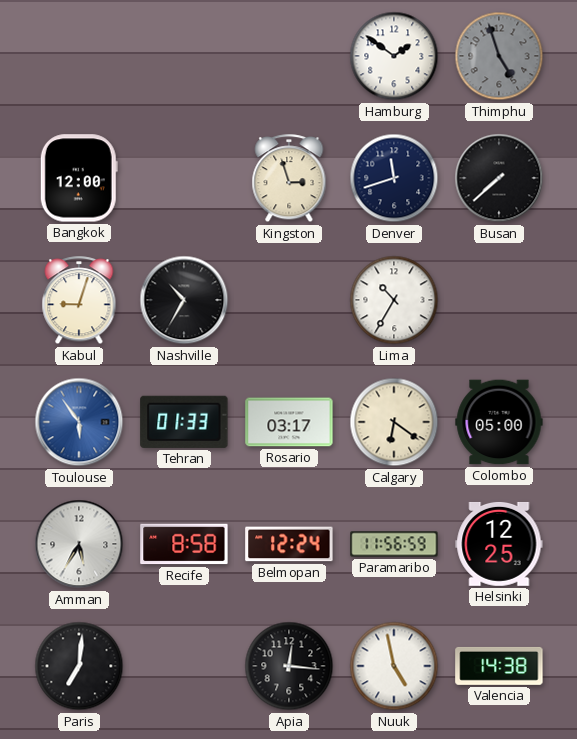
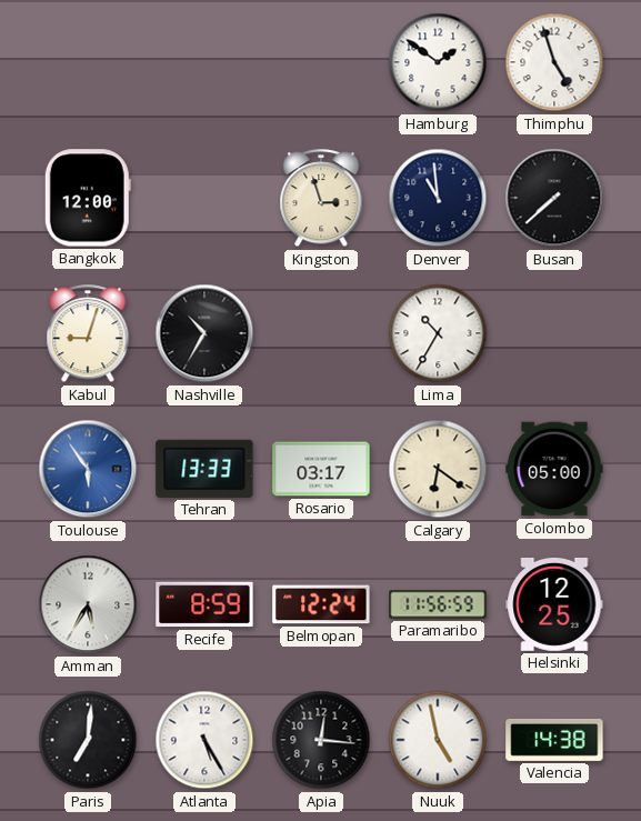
Thimphu dial: grey -> white
Denver: 11:42 -> 10:59
Tehran: 01:33 -> 13:33
Recife: 8:58 -> 8:59
Atlanta: none -> 5:25
